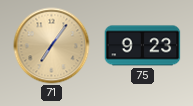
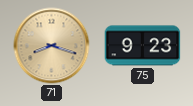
71: 7:06 -> 8:18
